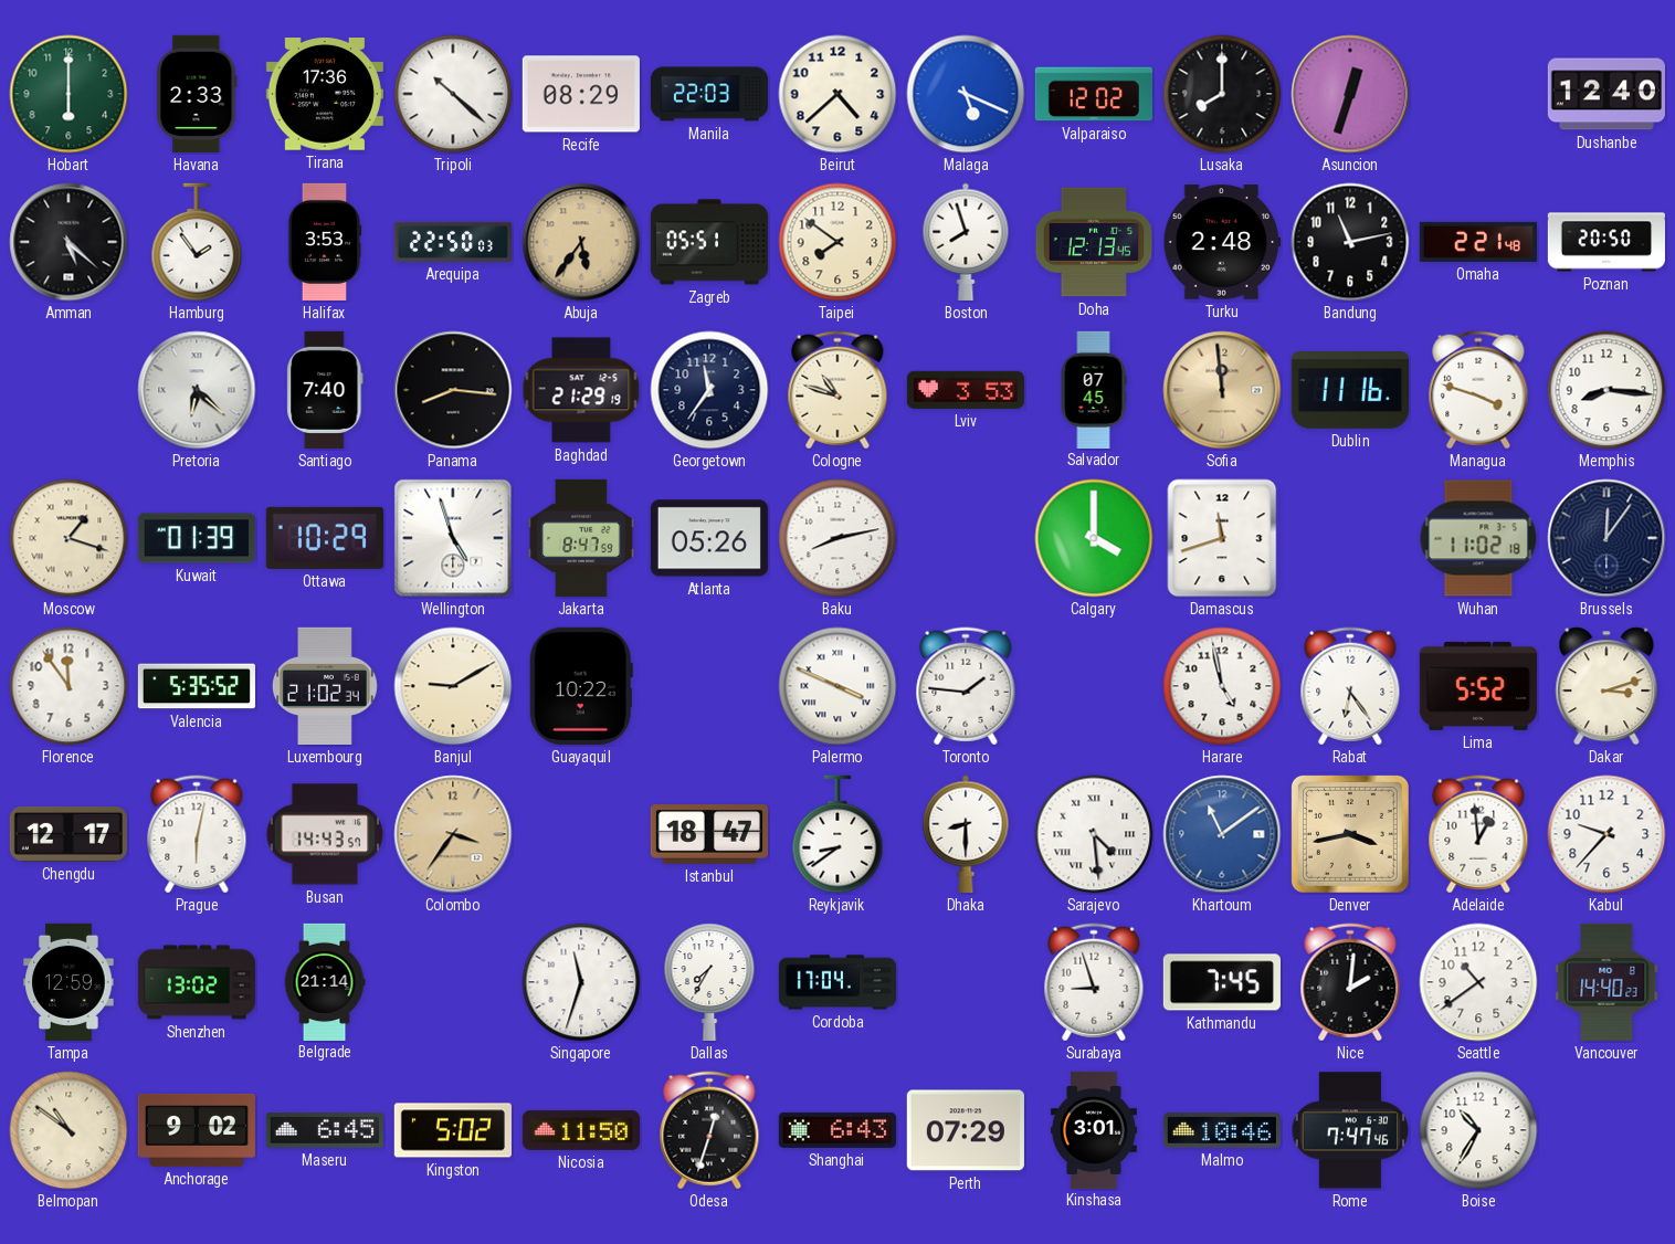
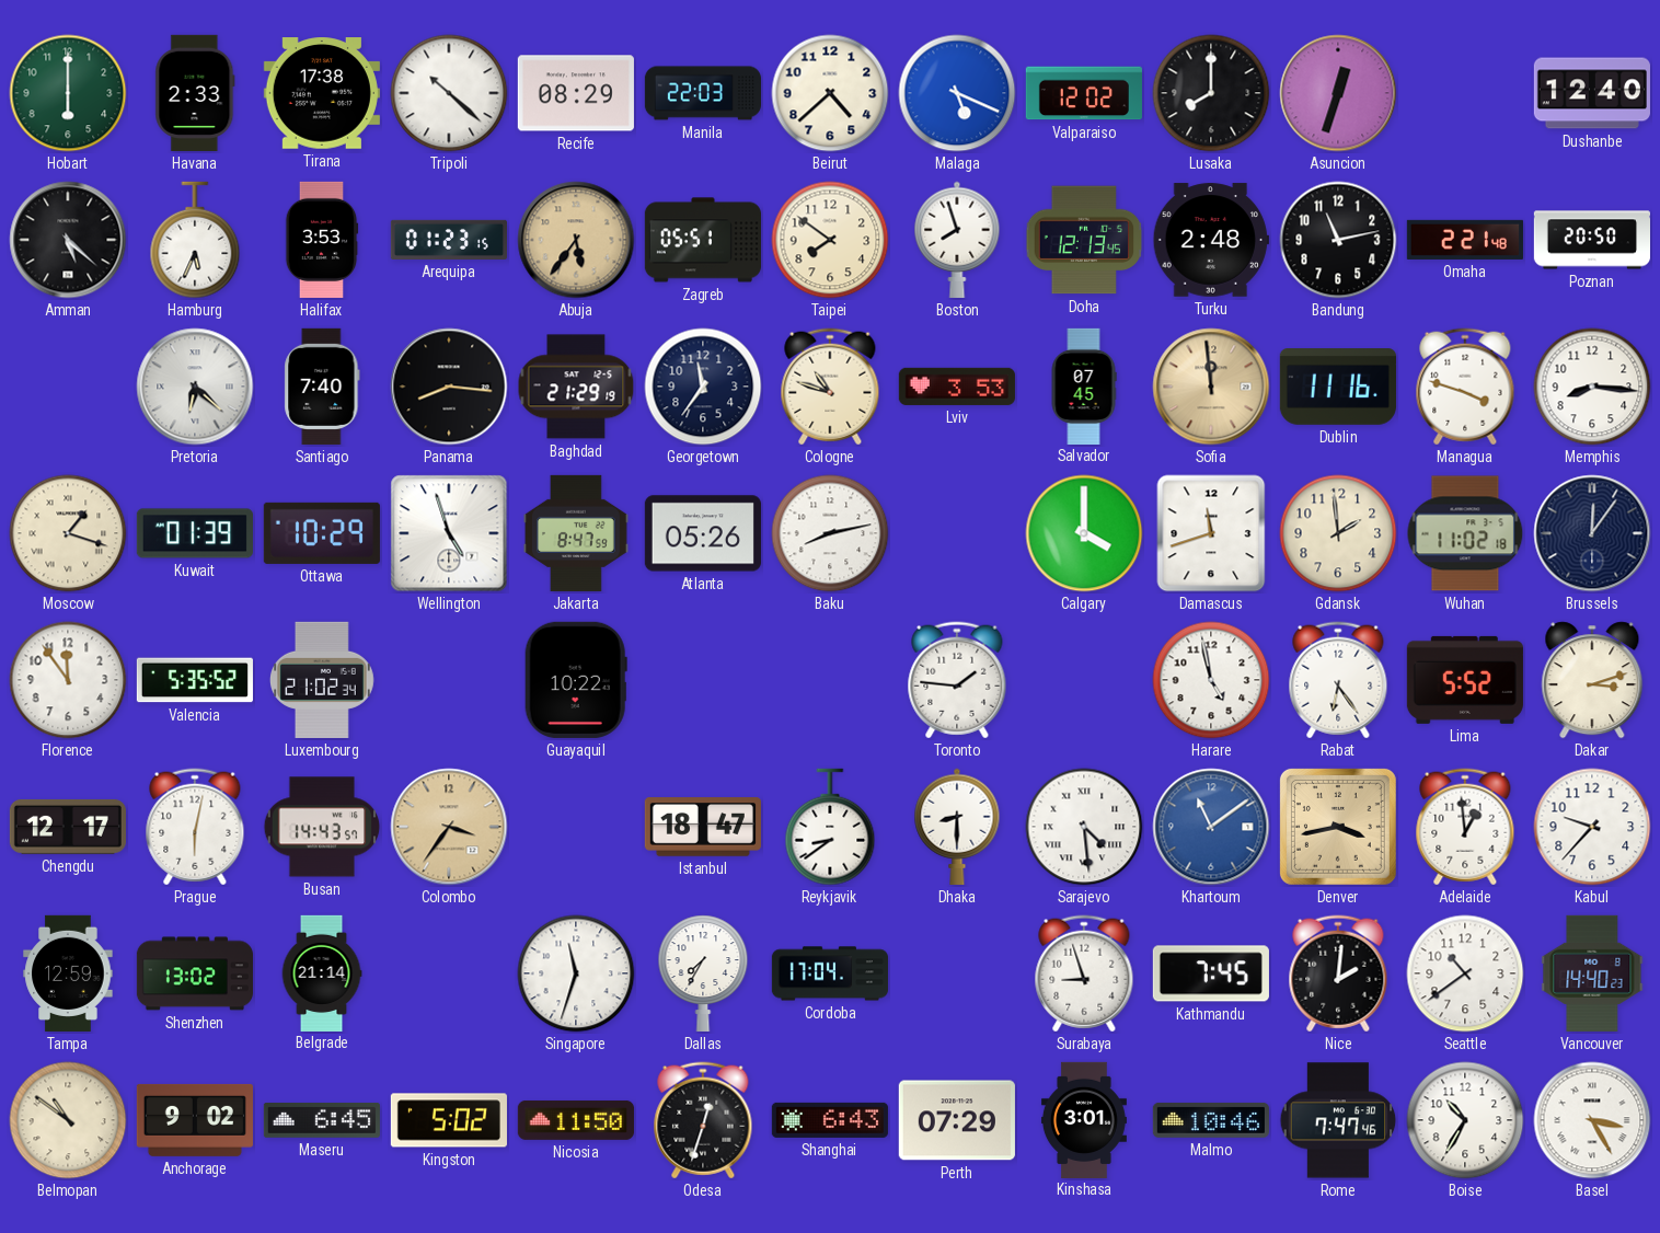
Tirana: 17:36 -> 17:38
Hamburg: 1:54 -> 5:34
Arequipa: 22:50 -> 01:23
Gdansk: none -> 1:59
Banjul: 9:10 -> none
Palermo: 3:49 -> none
Basel: none -> 3:25
